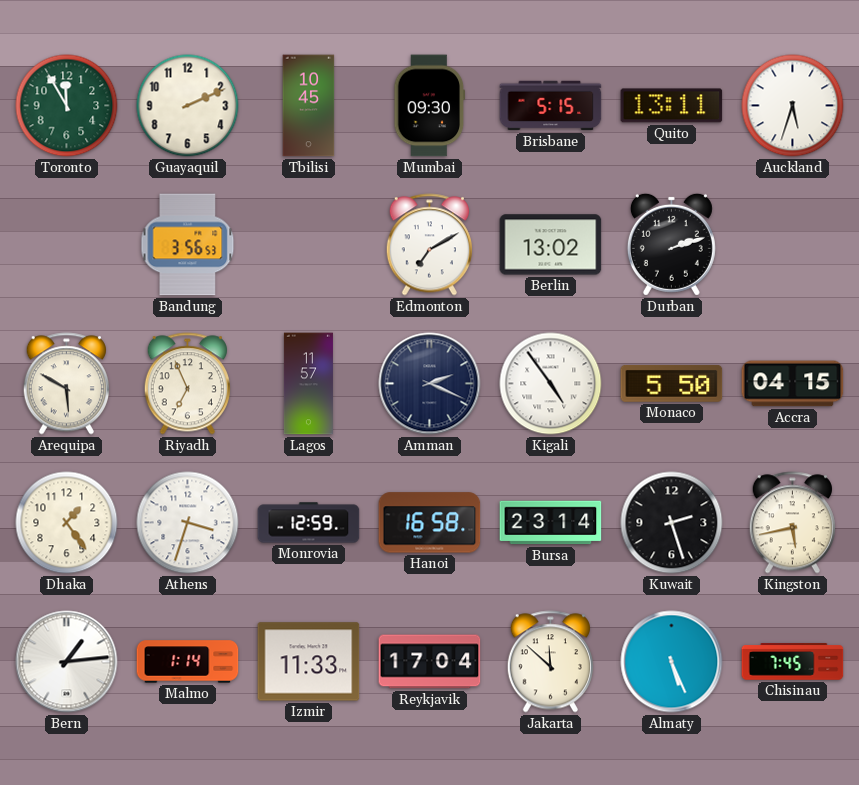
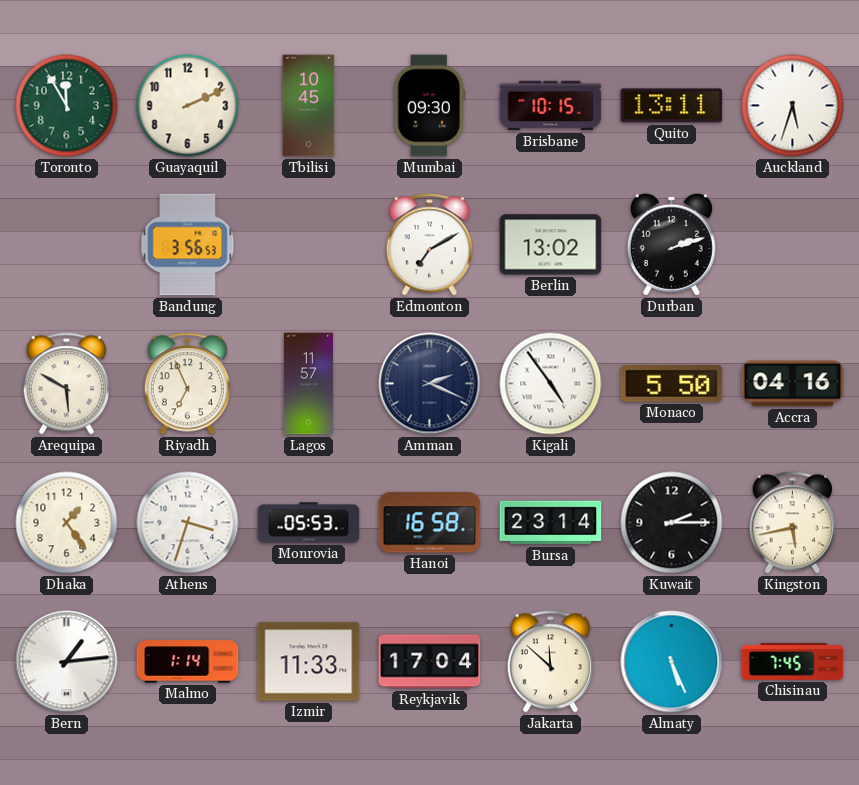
Brisbane: 5:15 -> 10:15
Accra: 04:15 -> 04:16
Monrovia: 12:59 -> 05:53
Kuwait: 2:27 -> 2:15
